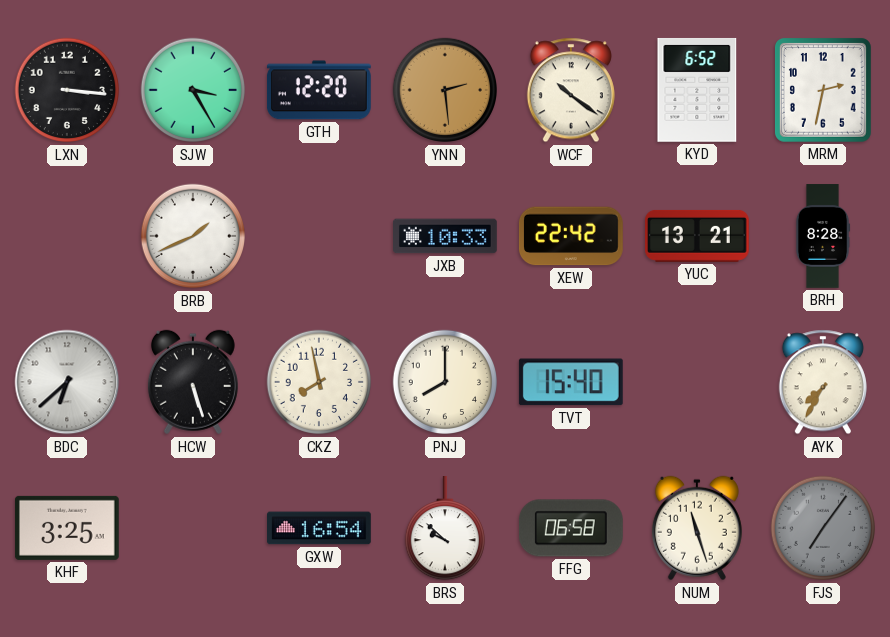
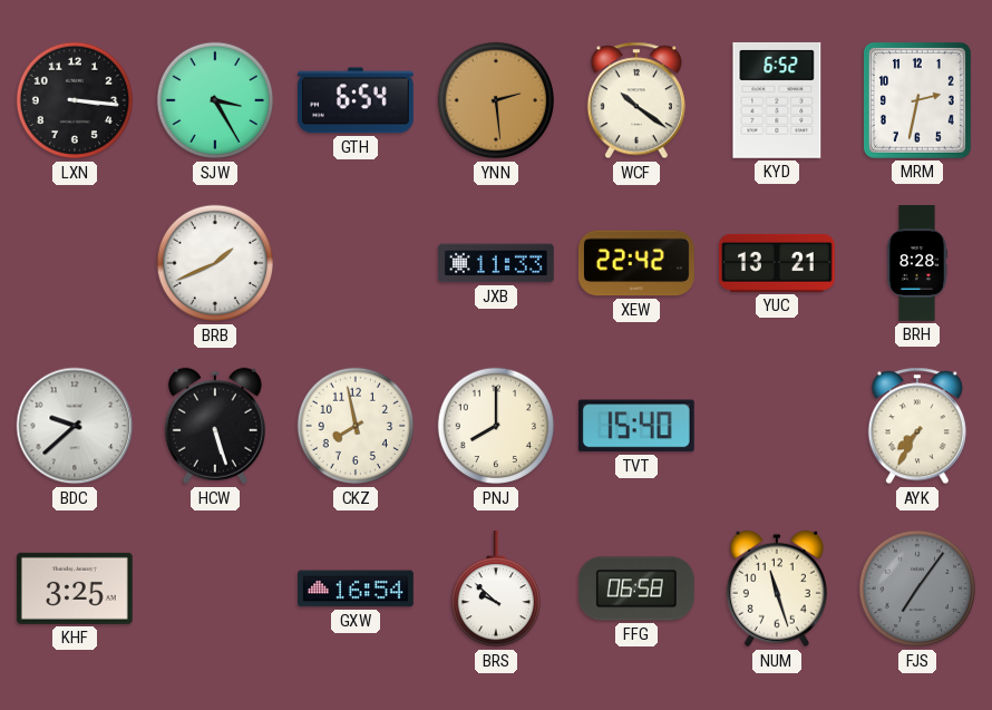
GTH: 12:20 -> 6:54
JXB: 10:33 -> 11:33
BDC: 6:38 -> 9:38
